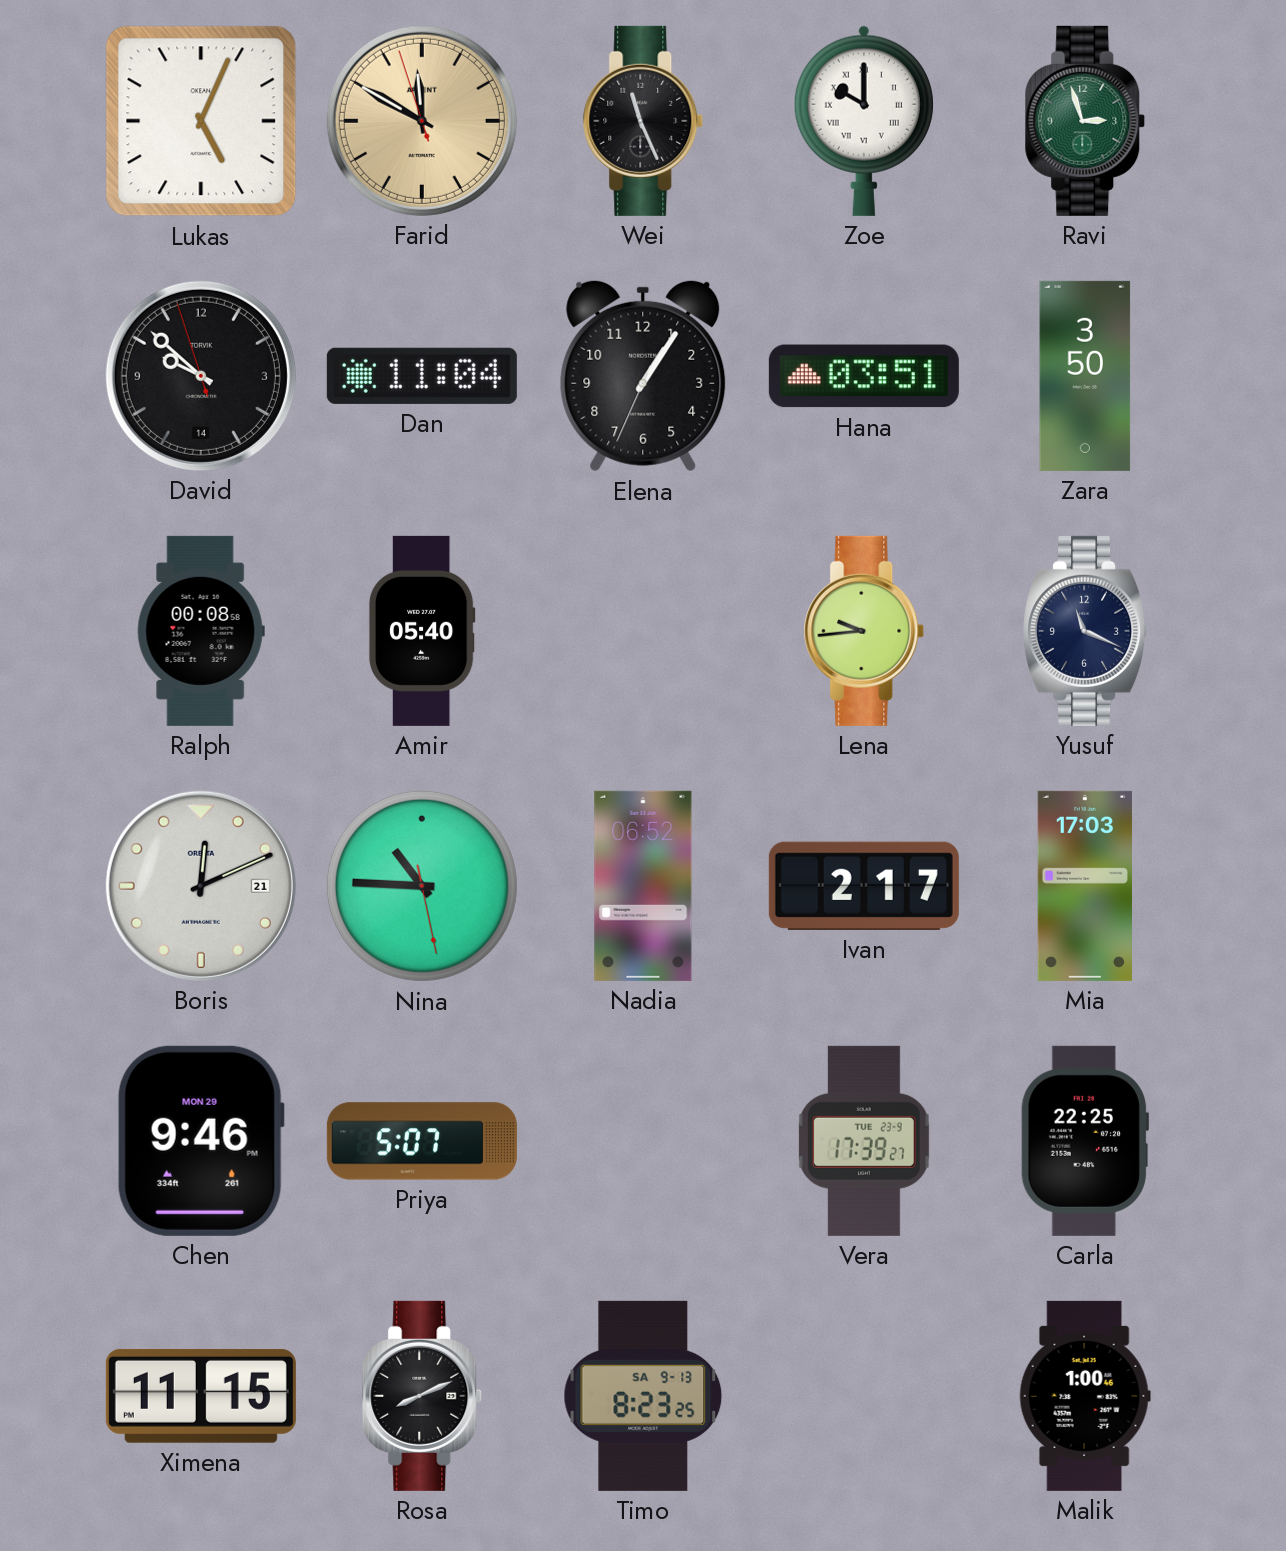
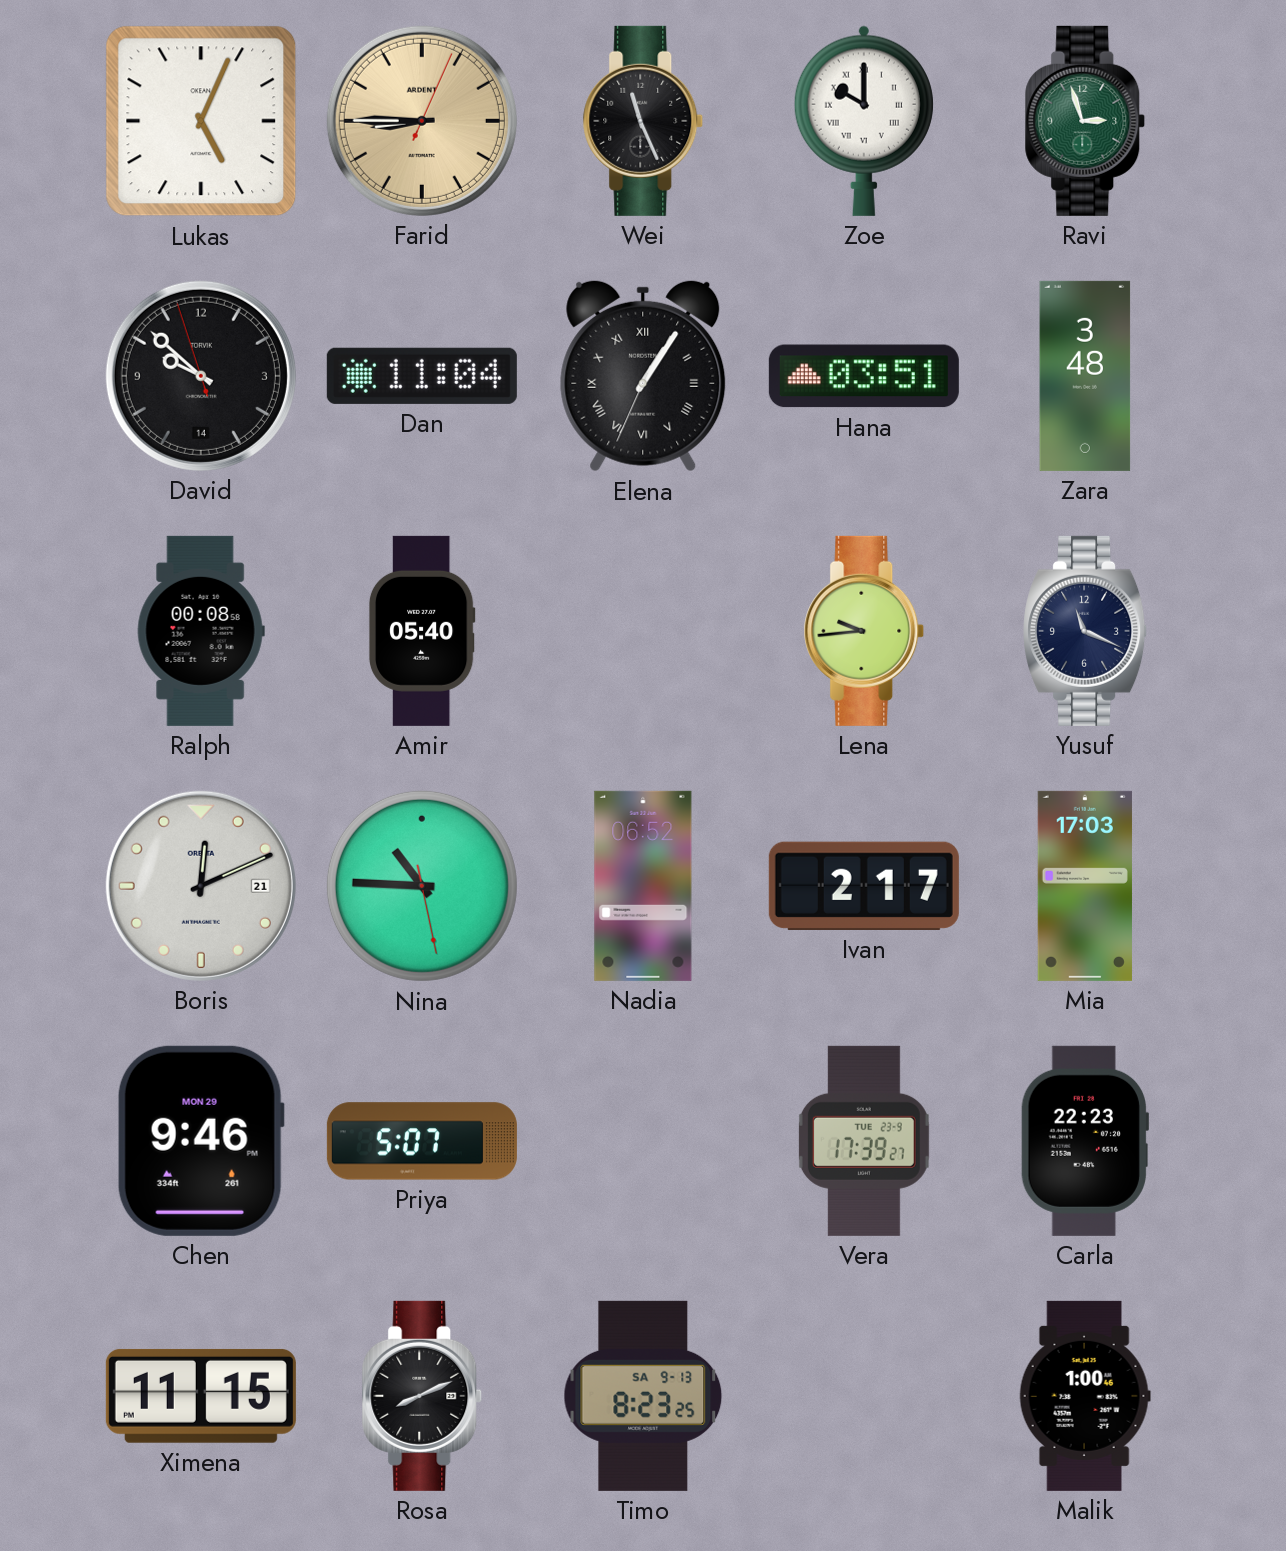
Farid: 11:49 -> 8:45
Elena numerals: Arabic -> Roman
Zara: 3:50 -> 3:48
Carla: 22:25 -> 22:23
